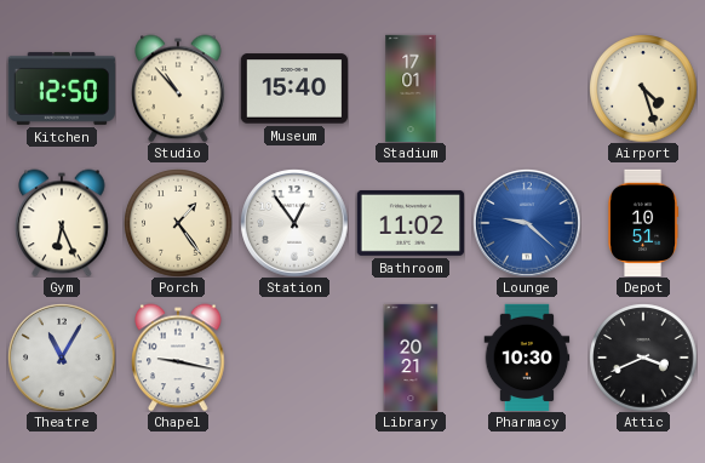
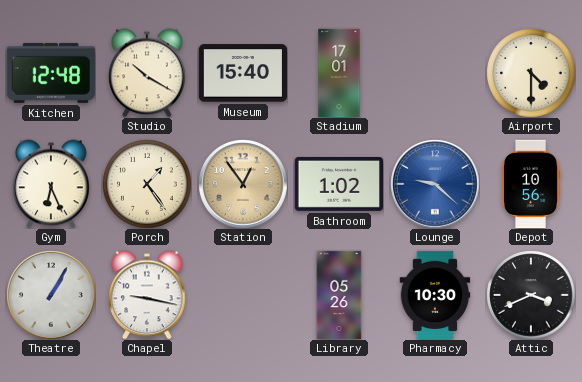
Kitchen: 12:50 -> 12:48
Studio: 10:53 -> 10:20
Airport: 4:27 -> 4:30
Station dial: white -> champagne
Bathroom: 11:02 -> 1:02
Depot: 10:51 -> 10:56
Theatre: 11:05 -> 1:05
Library: 20:21 -> 05:26
